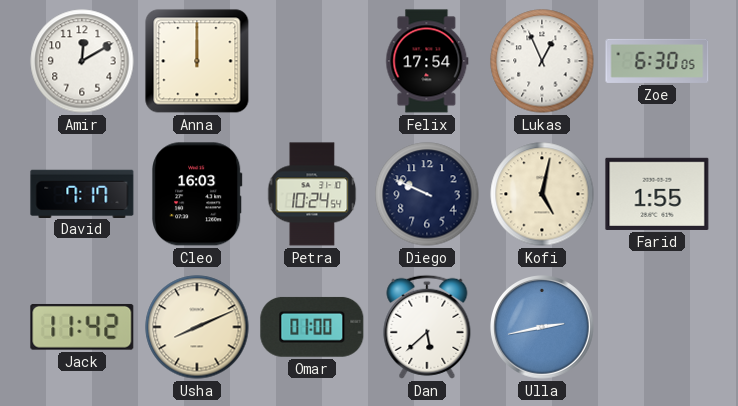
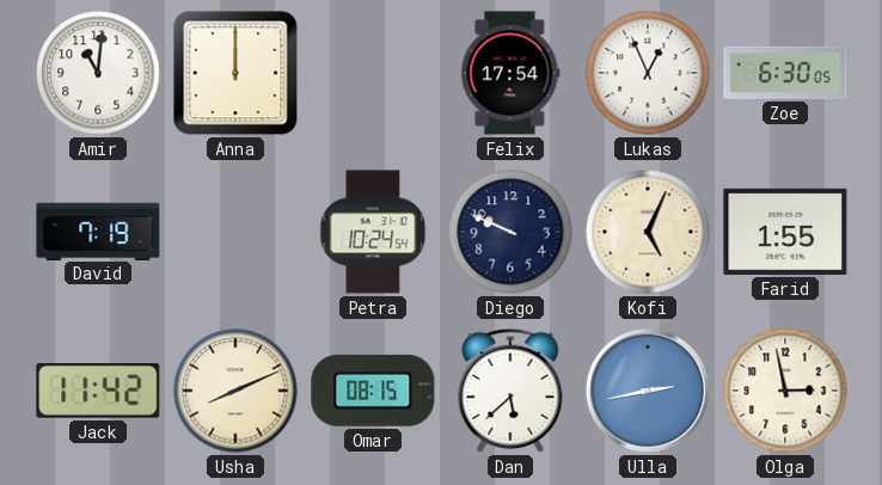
Amir: 12:10 -> 11:01
David: 7:17 -> 7:19
Cleo: 16:03 -> none
Kofi: 5:02 -> 5:04
Omar: 01:00 -> 08:15
Olga: none -> 2:58
